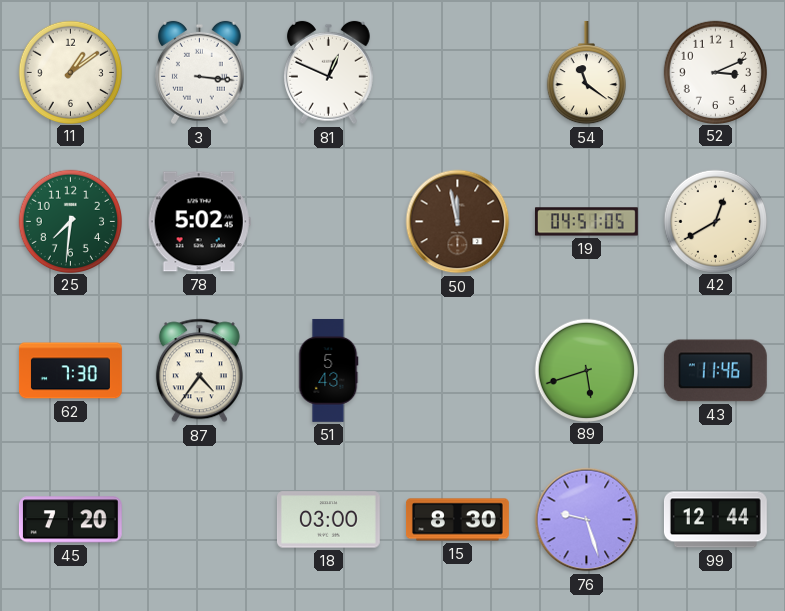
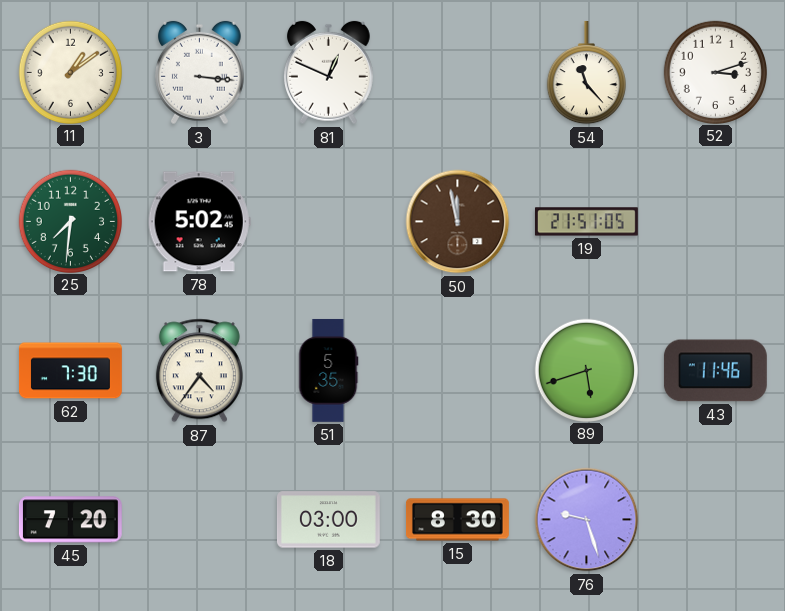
54: 11:21 -> 11:23
52: 3:11 -> 3:12
19: 04:51 -> 21:51
42: 12:40 -> none
51: 5:43 -> 5:35
99: 12:44 -> none
